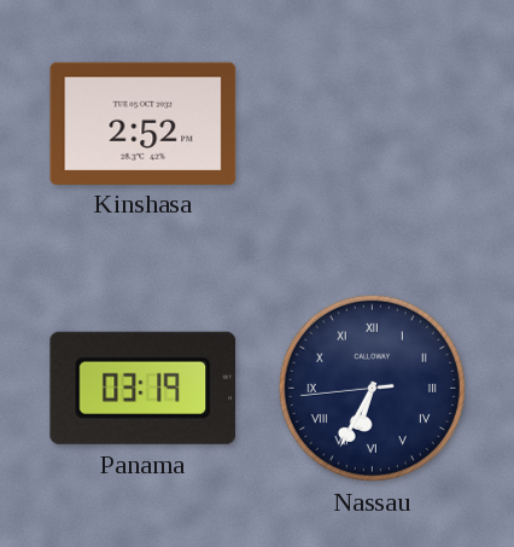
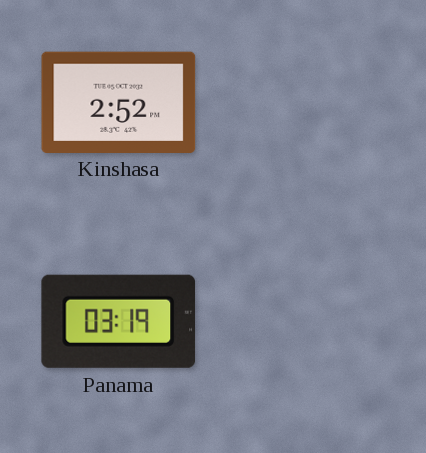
Nassau: 6:34 -> none
